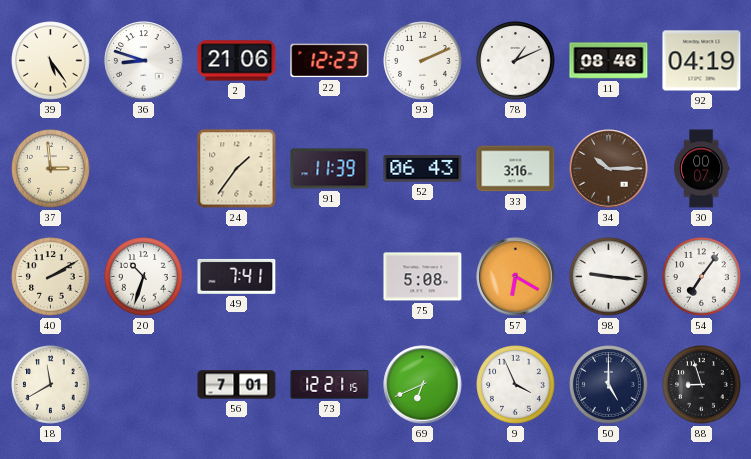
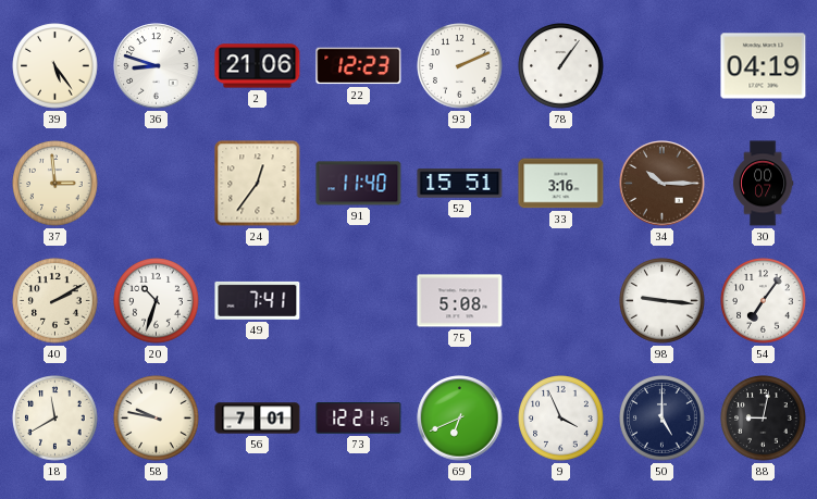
78: 1:11 -> 1:06
11: 08:46 -> none
24: 1:36 -> 12:36
91: 11:39 -> 11:40
52: 06:43 -> 15:51
57: 6:20 -> none
58: none -> 9:47
88: 8:57 -> 9:02
